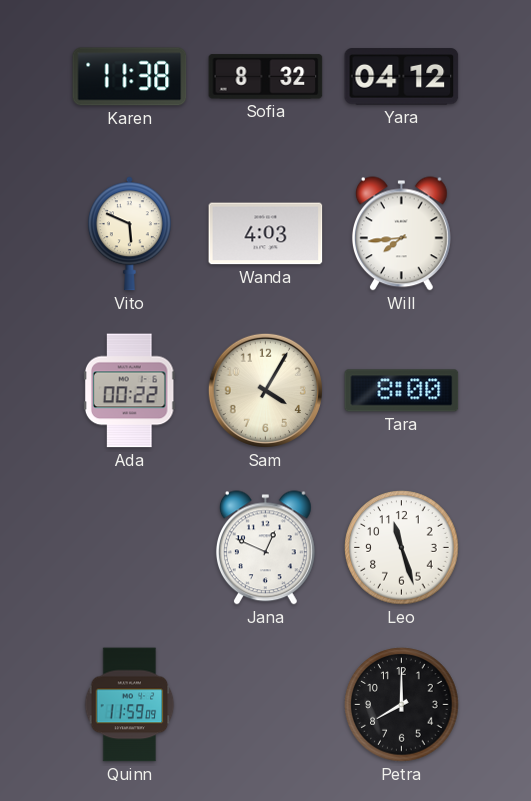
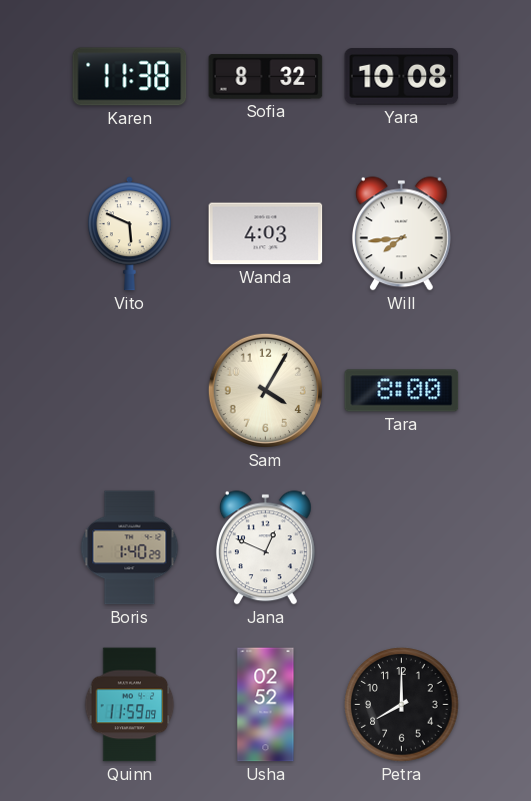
Yara: 04:12 -> 10:08
Ada: 00:22 -> none
Boris: none -> 1:40
Leo: 11:27 -> none
Usha: none -> 02:52
